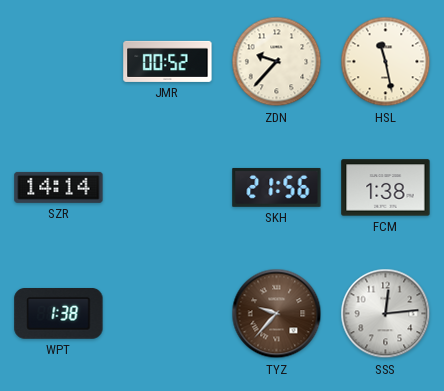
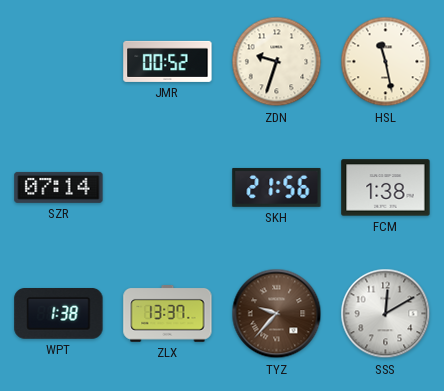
ZDN: 9:37 -> 9:33
SZR: 14:14 -> 07:14
ZLX: none -> 13:37
SSS: 12:14 -> 12:10
